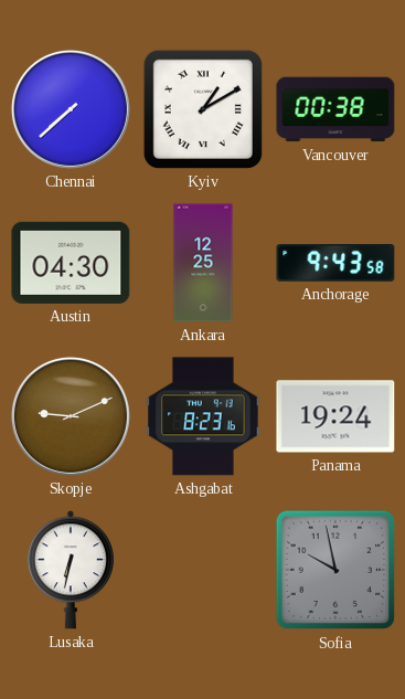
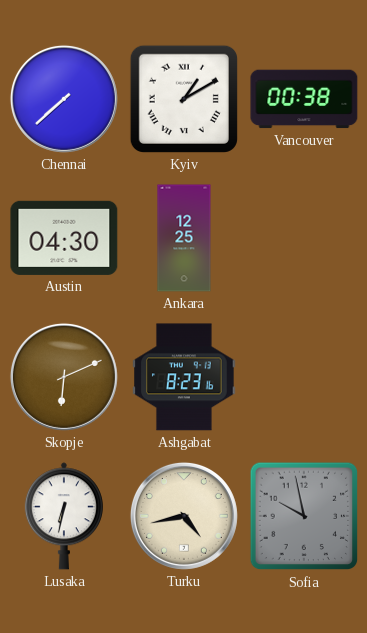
Anchorage: 9:43 -> none
Skopje: 9:11 -> 6:11
Panama: 19:24 -> none
Turku: none -> 4:43
